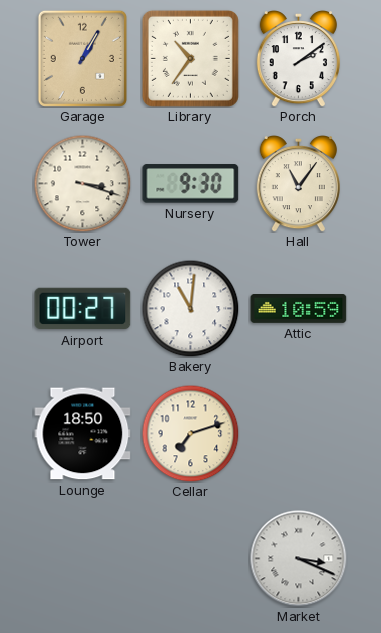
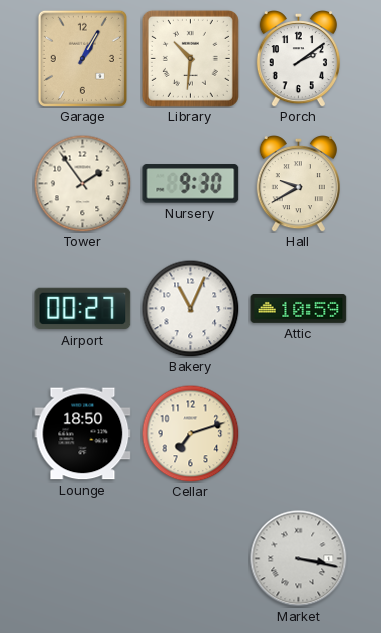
Library: 10:36 -> 10:31
Tower: 3:18 -> 1:54
Hall: 11:06 -> 9:40
Bakery: 11:01 -> 11:04
Market: 3:19 -> 3:17
